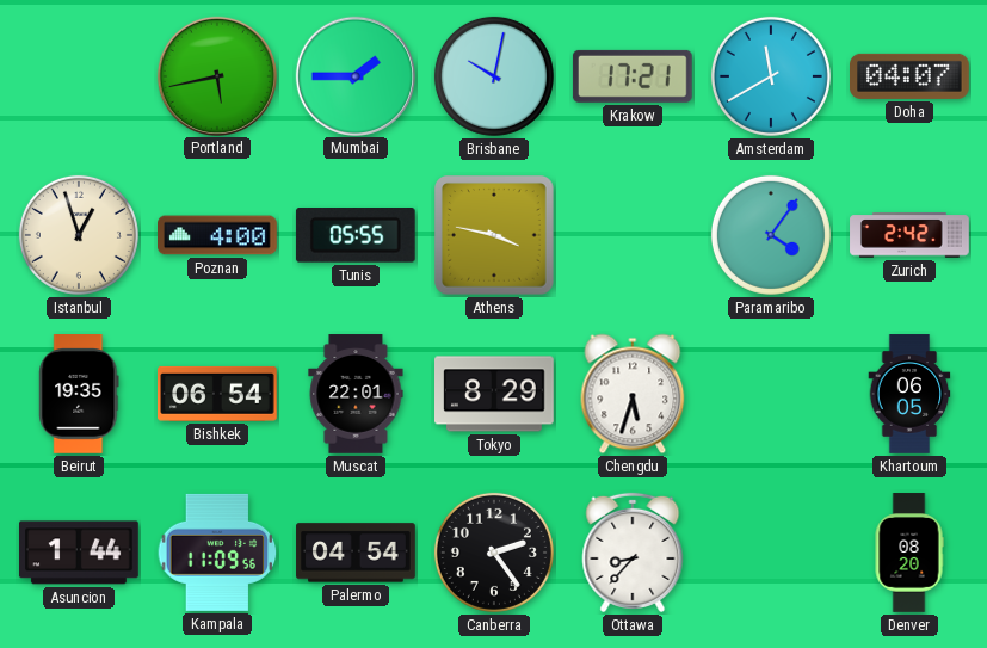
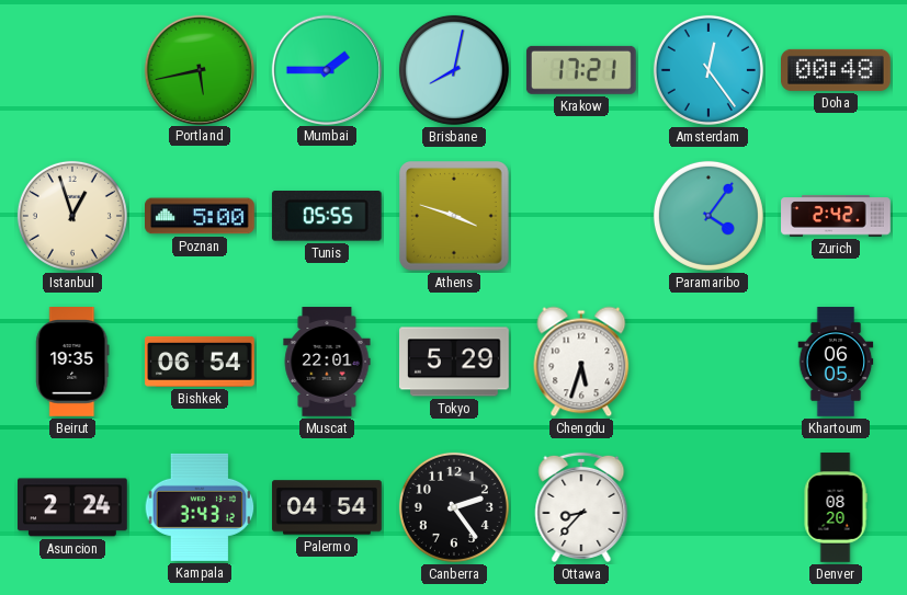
Brisbane: 10:02 -> 8:02
Amsterdam: 11:40 -> 12:24
Doha: 04:07 -> 00:48
Poznan: 4:00 -> 5:00
Athens: 3:47 -> 3:48
Tokyo: 8:29 -> 5:29
Asuncion: 1:44 -> 2:24
Kampala: 11:09 -> 3:43
